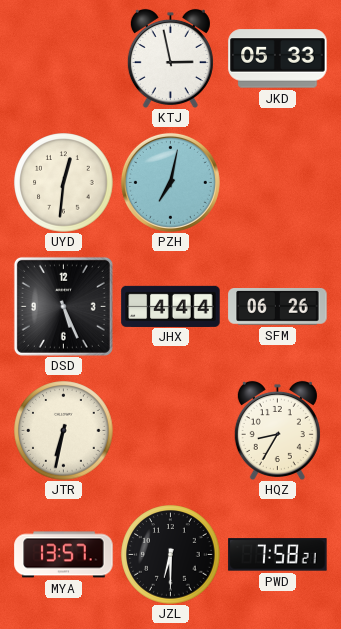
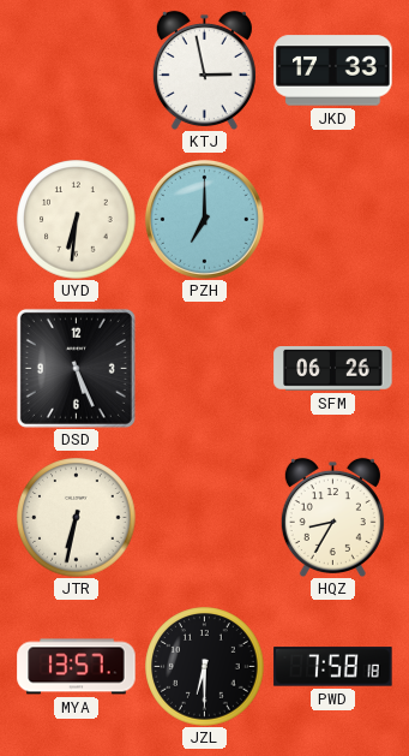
JKD: 05:33 -> 17:33
UYD: 12:31 -> 6:31
PZH: 7:02 -> 7:00
JHX: 4:44 -> none
PWD: 7:58:21 -> 7:58:18
